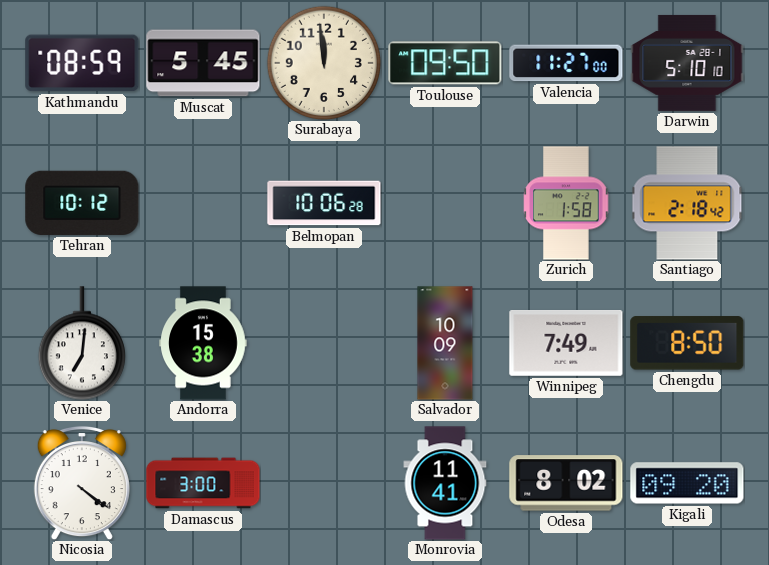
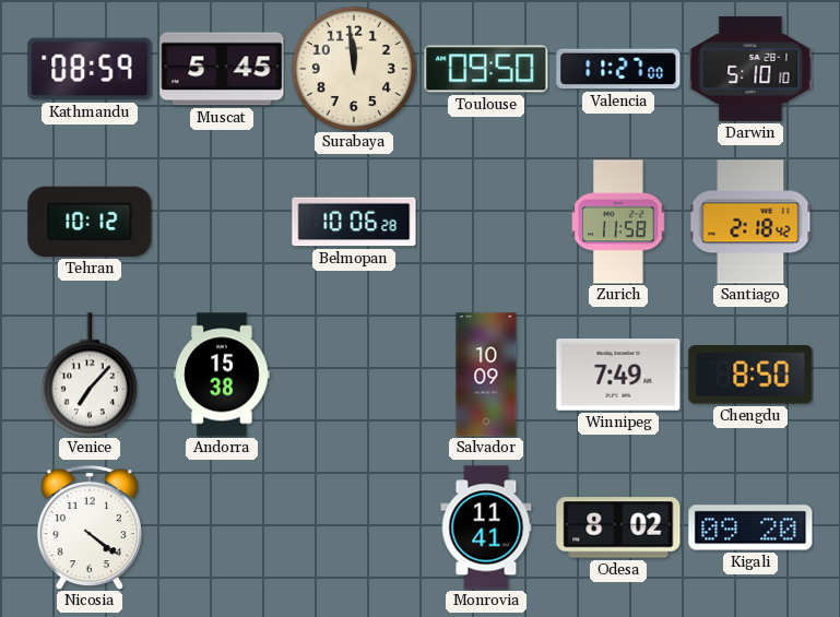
Zurich: 1:58 -> 11:58
Venice: 7:01 -> 7:07
Damascus: 3:00 -> none
